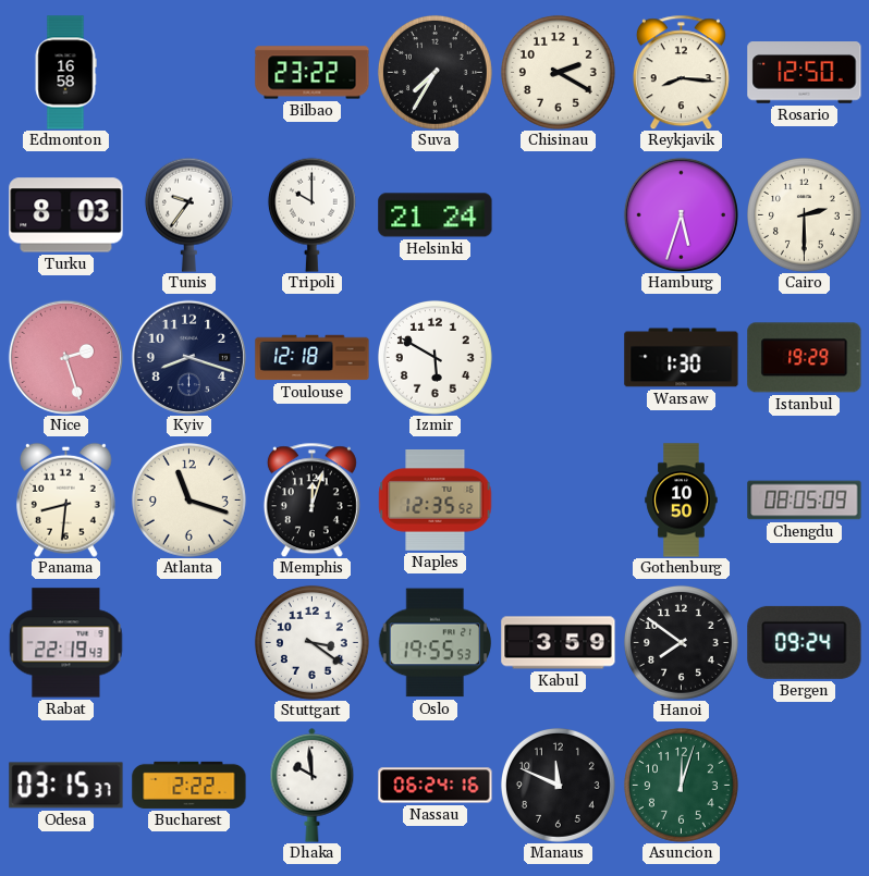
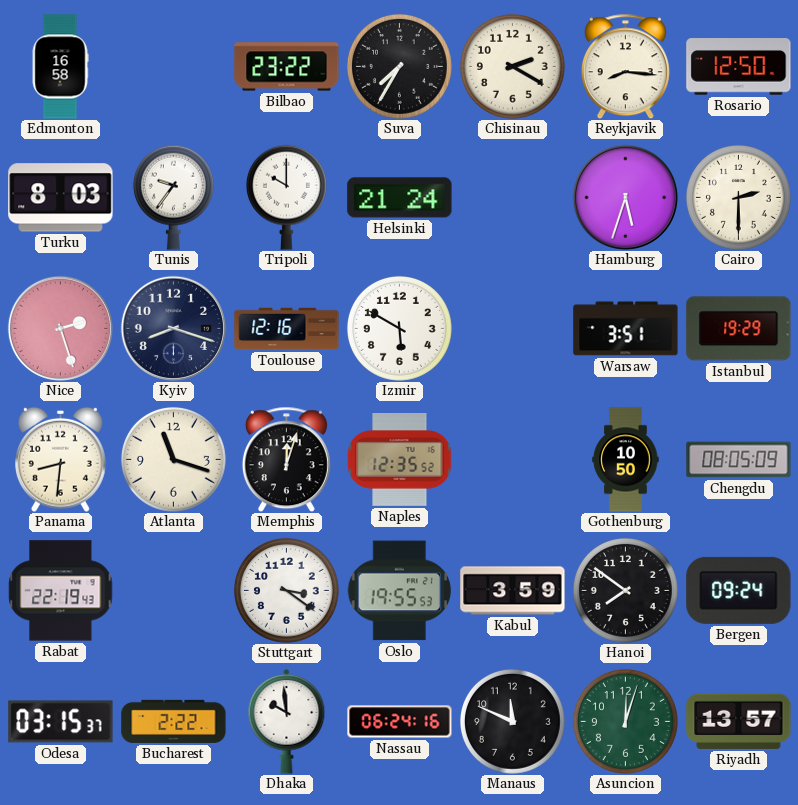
Toulouse: 12:18 -> 12:16
Warsaw: 1:30 -> 3:51
Riyadh: none -> 13:57
